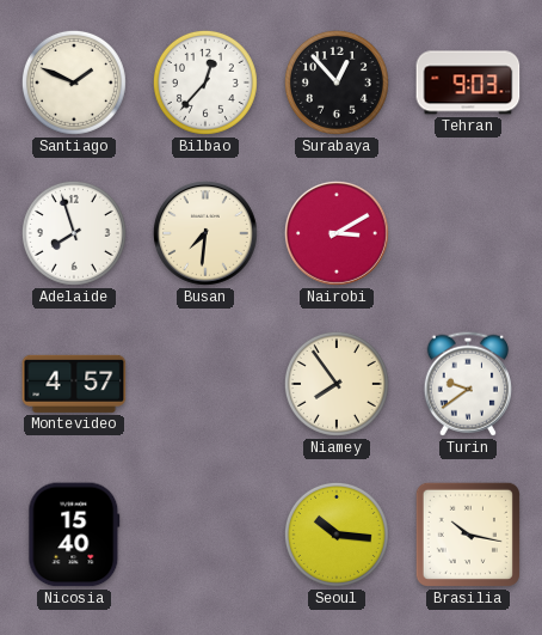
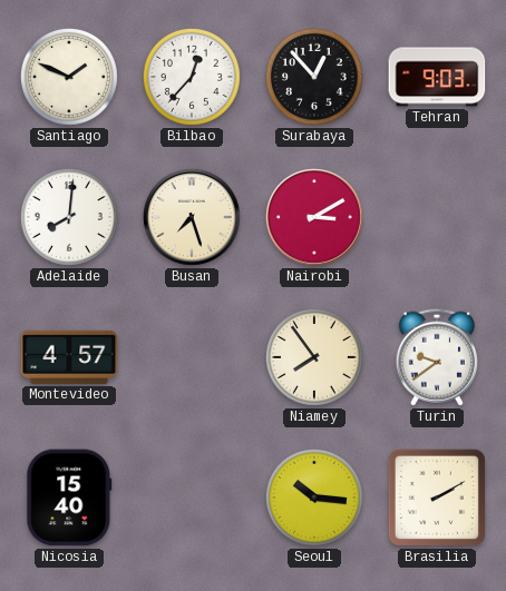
Adelaide: 7:57 -> 8:01
Busan: 7:31 -> 7:27
Brasilia: 10:17 -> 2:10
